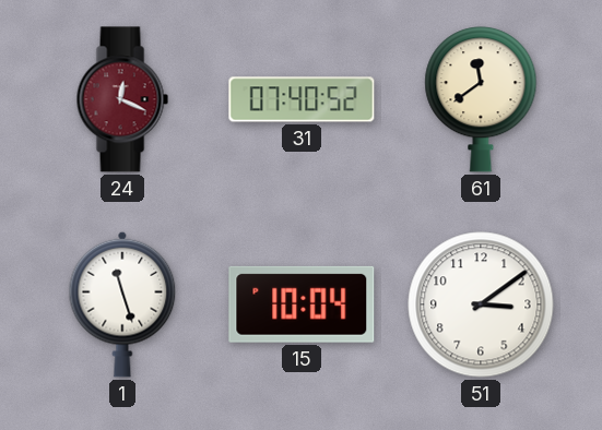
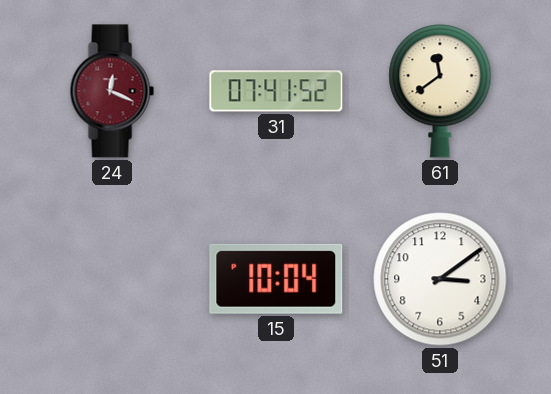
31: 07:40 -> 07:41
1: 11:27 -> none
